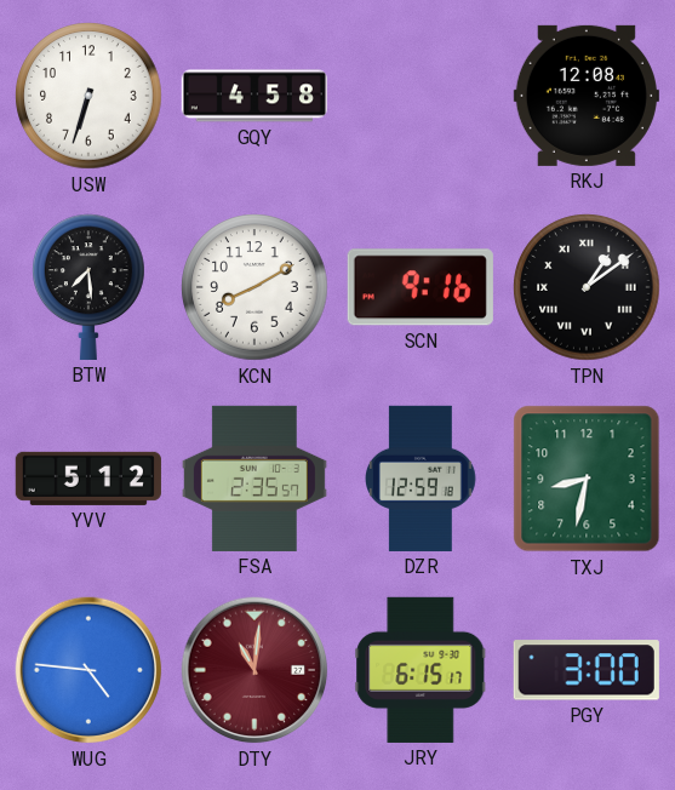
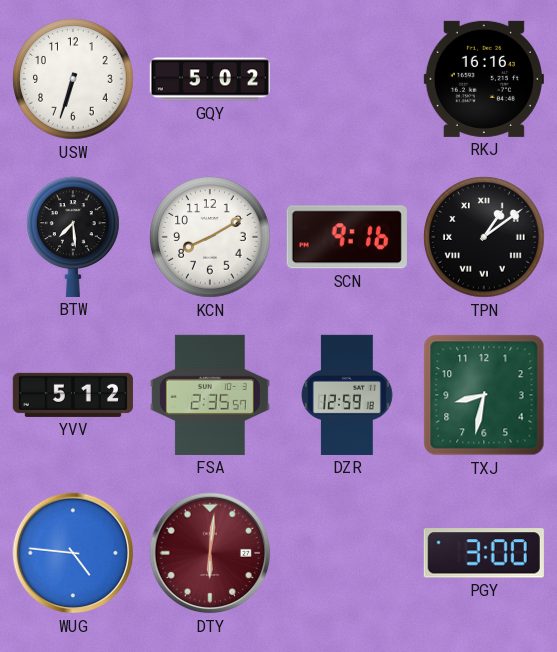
GQY: 4:58 -> 5:02
RKJ: 12:08 -> 16:16
DTY: 11:01 -> 6:01
JRY: 6:15 -> none
